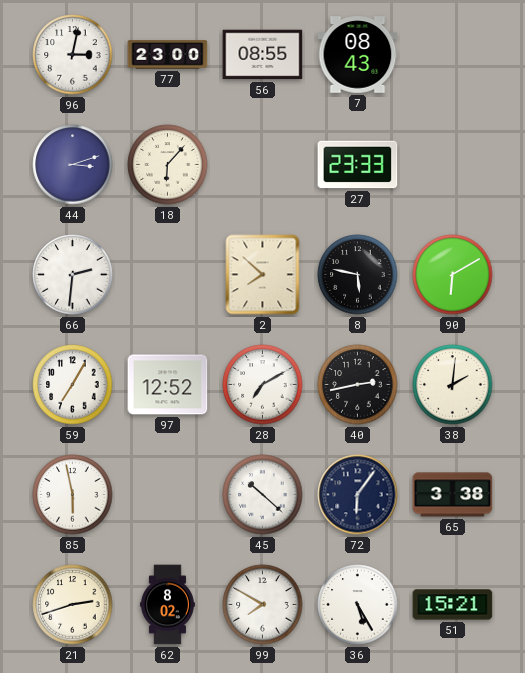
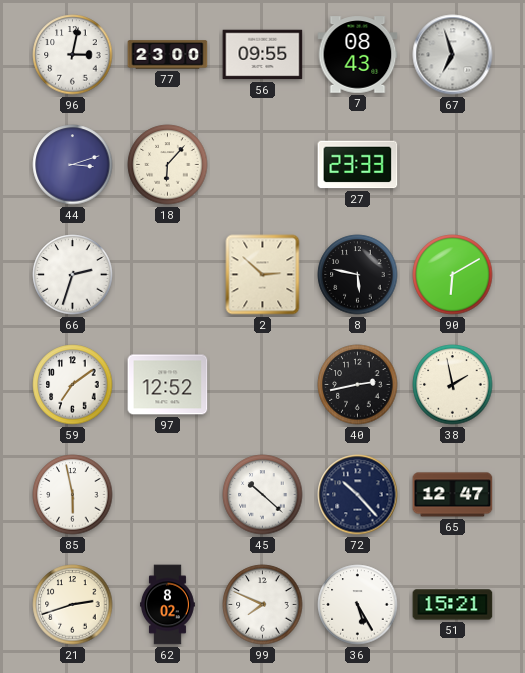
56: 08:55 -> 09:55
67: none -> 6:57
66: 2:31 -> 2:33
2: 7:52 -> 2:52
59: 7:05 -> 7:09
28: 7:10 -> none
38: 2:01 -> 1:58
72: 6:06 -> 10:23
65: 3:38 -> 12:47
99: 7:50 -> 7:49
